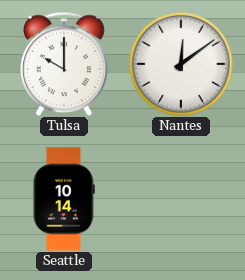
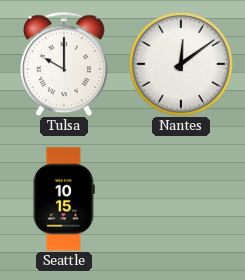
Seattle: 10:14 -> 10:15
